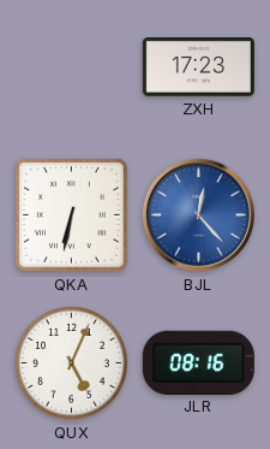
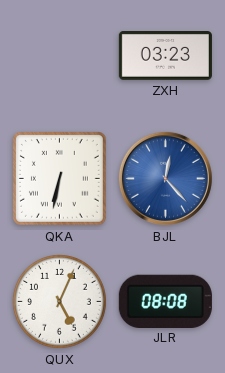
ZXH: 17:23 -> 03:23
JLR: 08:16 -> 08:08
